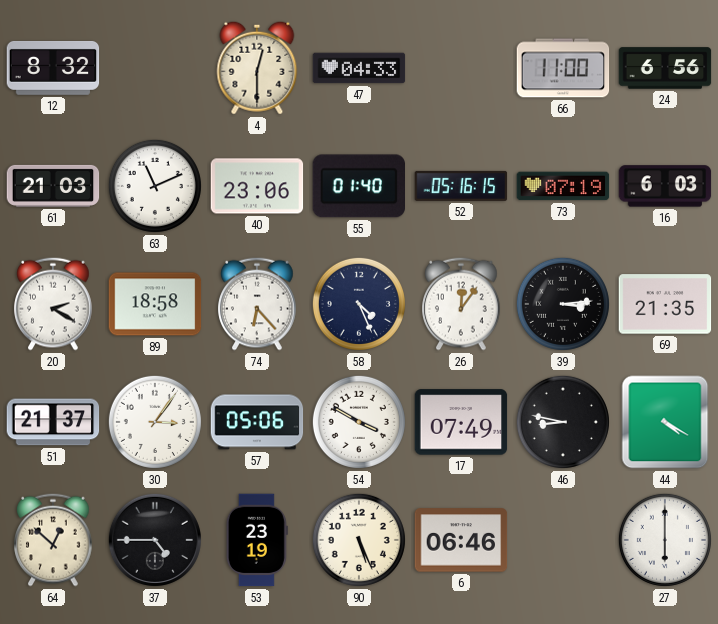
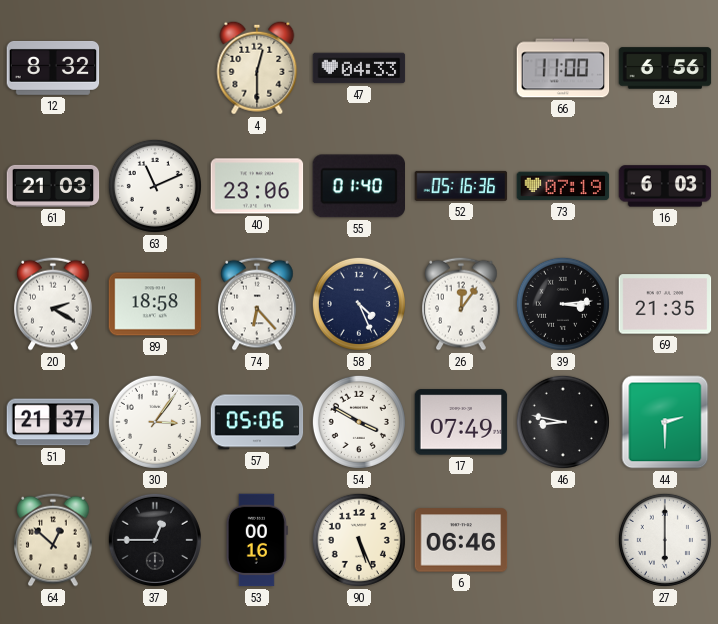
52: 05:16:15 -> 05:16:36
44: 4:20 -> 2:30
37: 4:45 -> 12:45
53: 23:19 -> 00:16
